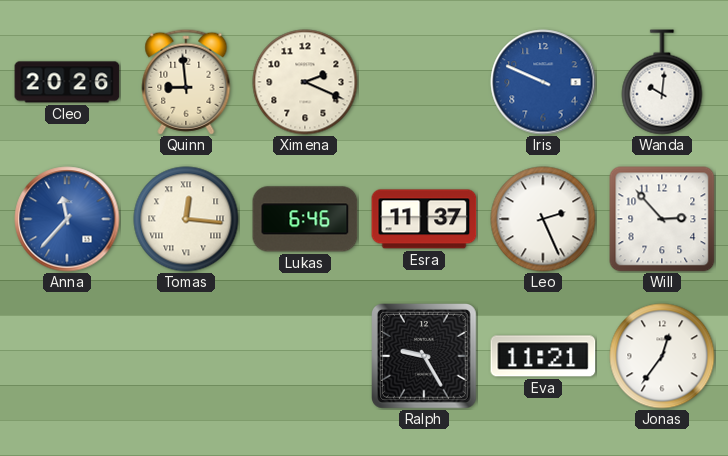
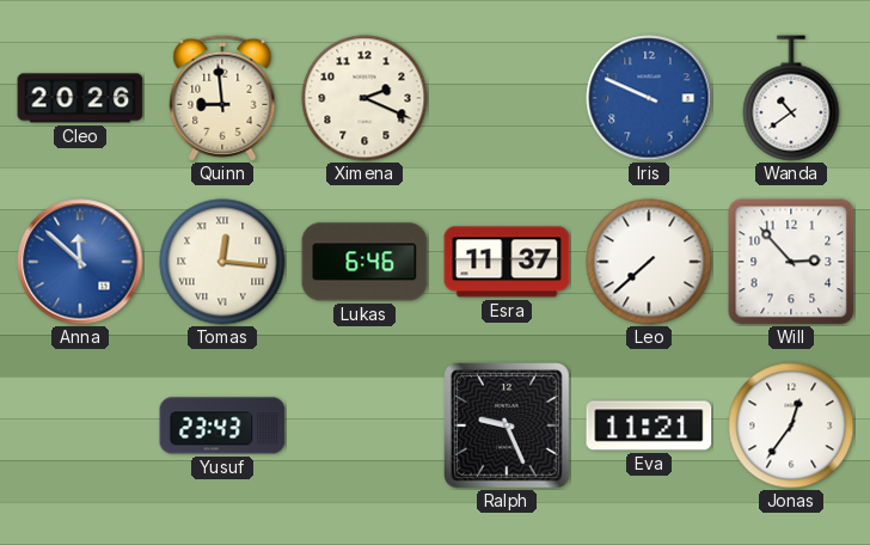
Wanda: 10:01 -> 10:39
Anna: 11:37 -> 11:52
Leo: 2:26 -> 7:38
Yusuf: none -> 23:43
Ralph: 9:25 -> 9:26
